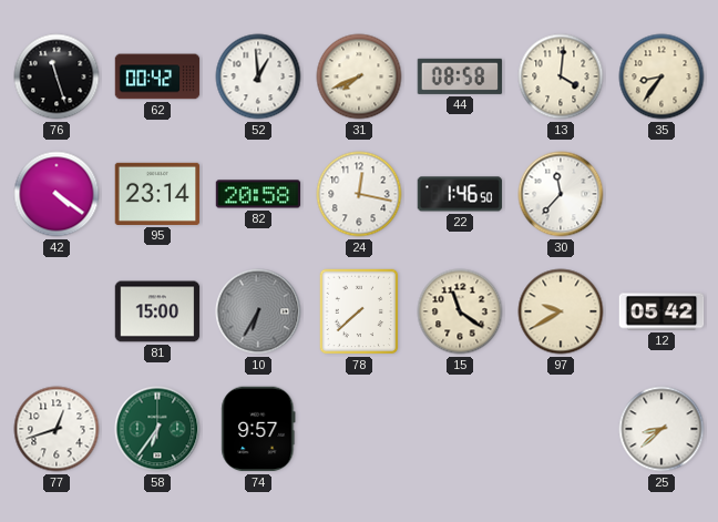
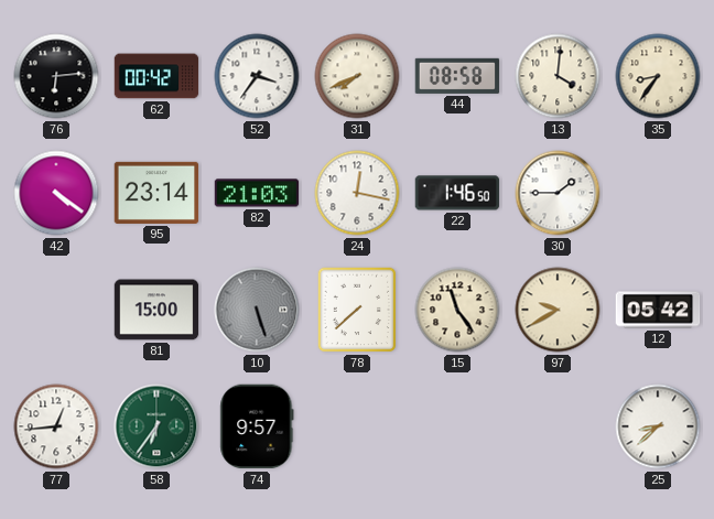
76: 11:27 -> 6:14
52: 12:59 -> 3:36
82: 20:58 -> 21:03
30: 11:37 -> 1:45
10: 6:35 -> 5:27
15: 11:21 -> 11:24
77: 12:42 -> 12:44
